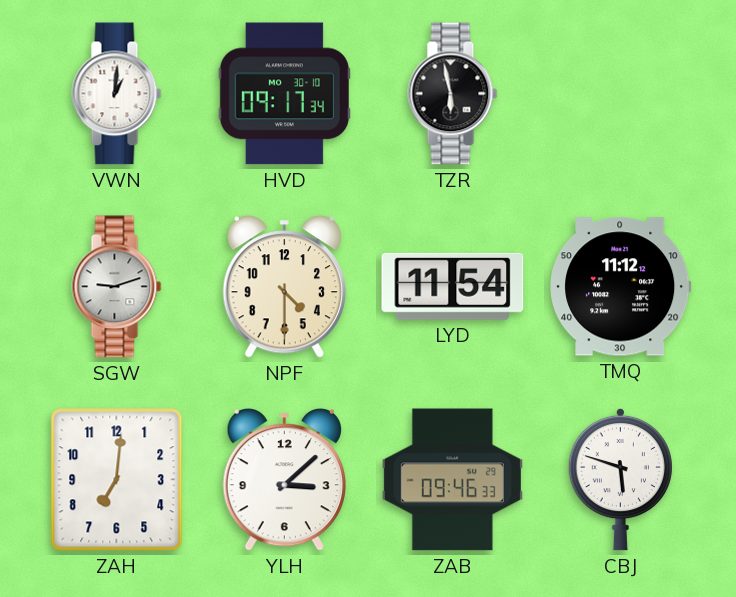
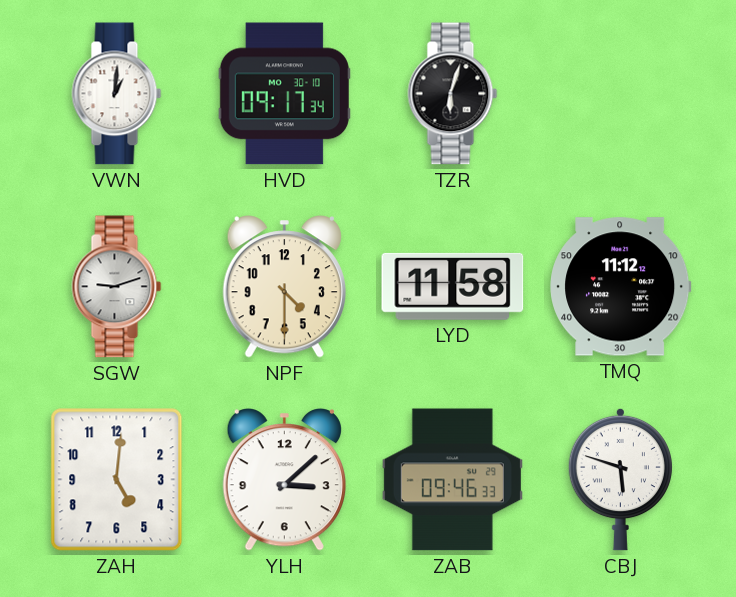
TZR: 5:58 -> 6:03
LYD: 11:54 -> 11:58
ZAH: 7:01 -> 5:01
